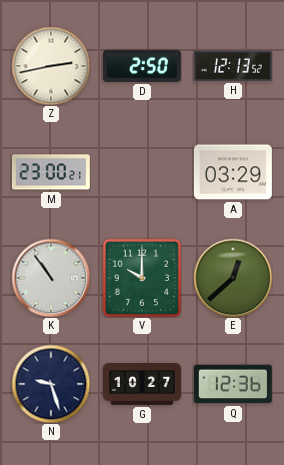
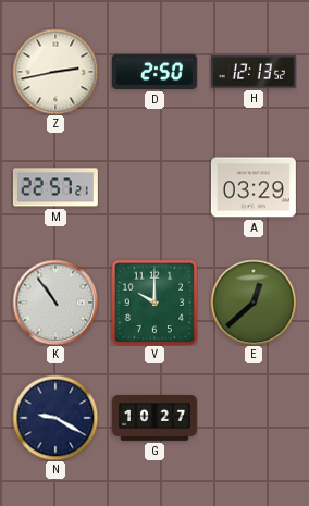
M: 23:00 -> 22:57
N: 9:27 -> 9:20
Q: 12:36 -> none
